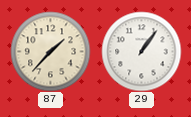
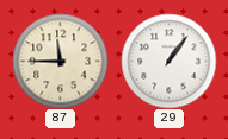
87: 1:37 -> 11:45
